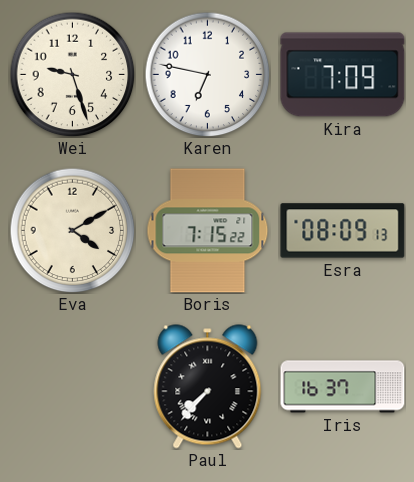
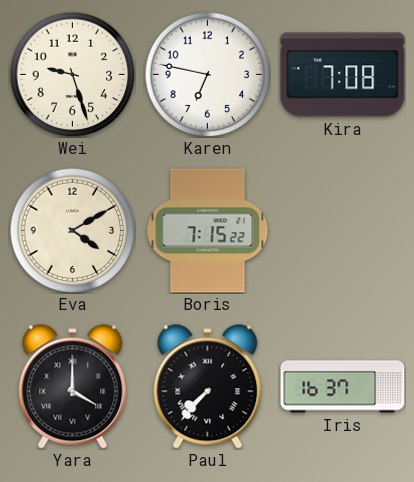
Kira: 7:09 -> 7:08
Esra: 08:09 -> none
Yara: none -> 4:00
